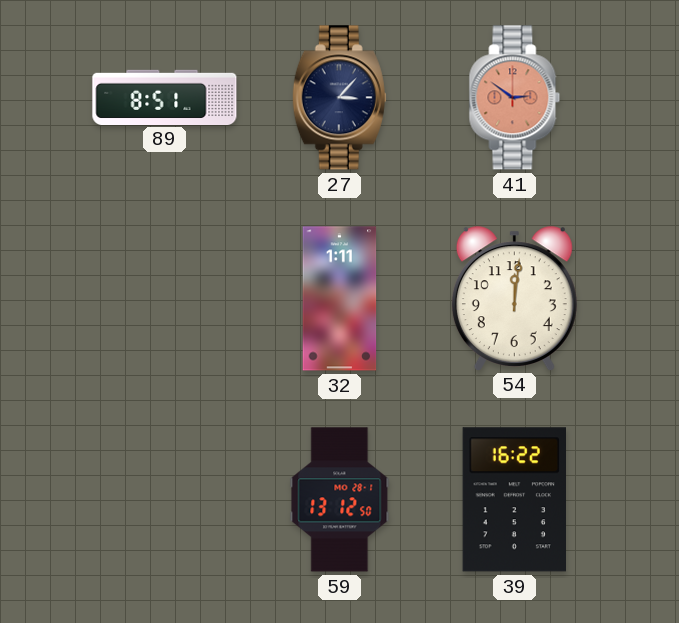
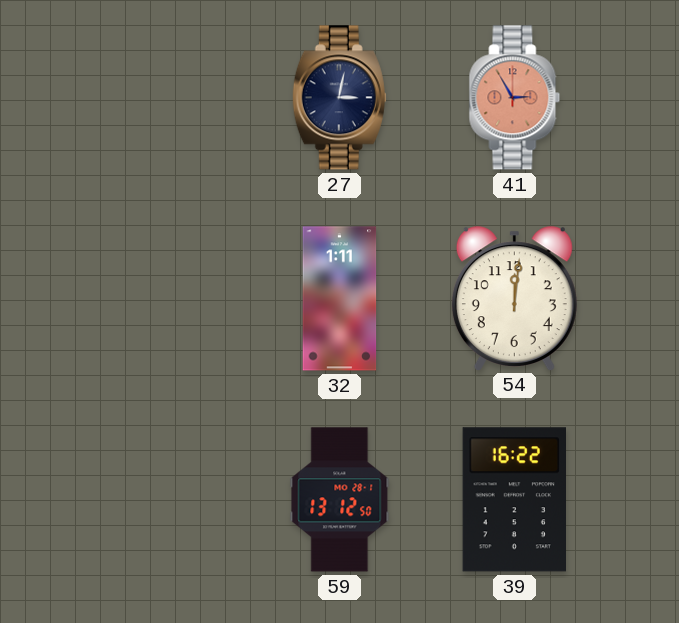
89: 8:51 -> none
27: 3:07 -> 3:02
41: 2:51 -> 2:55
